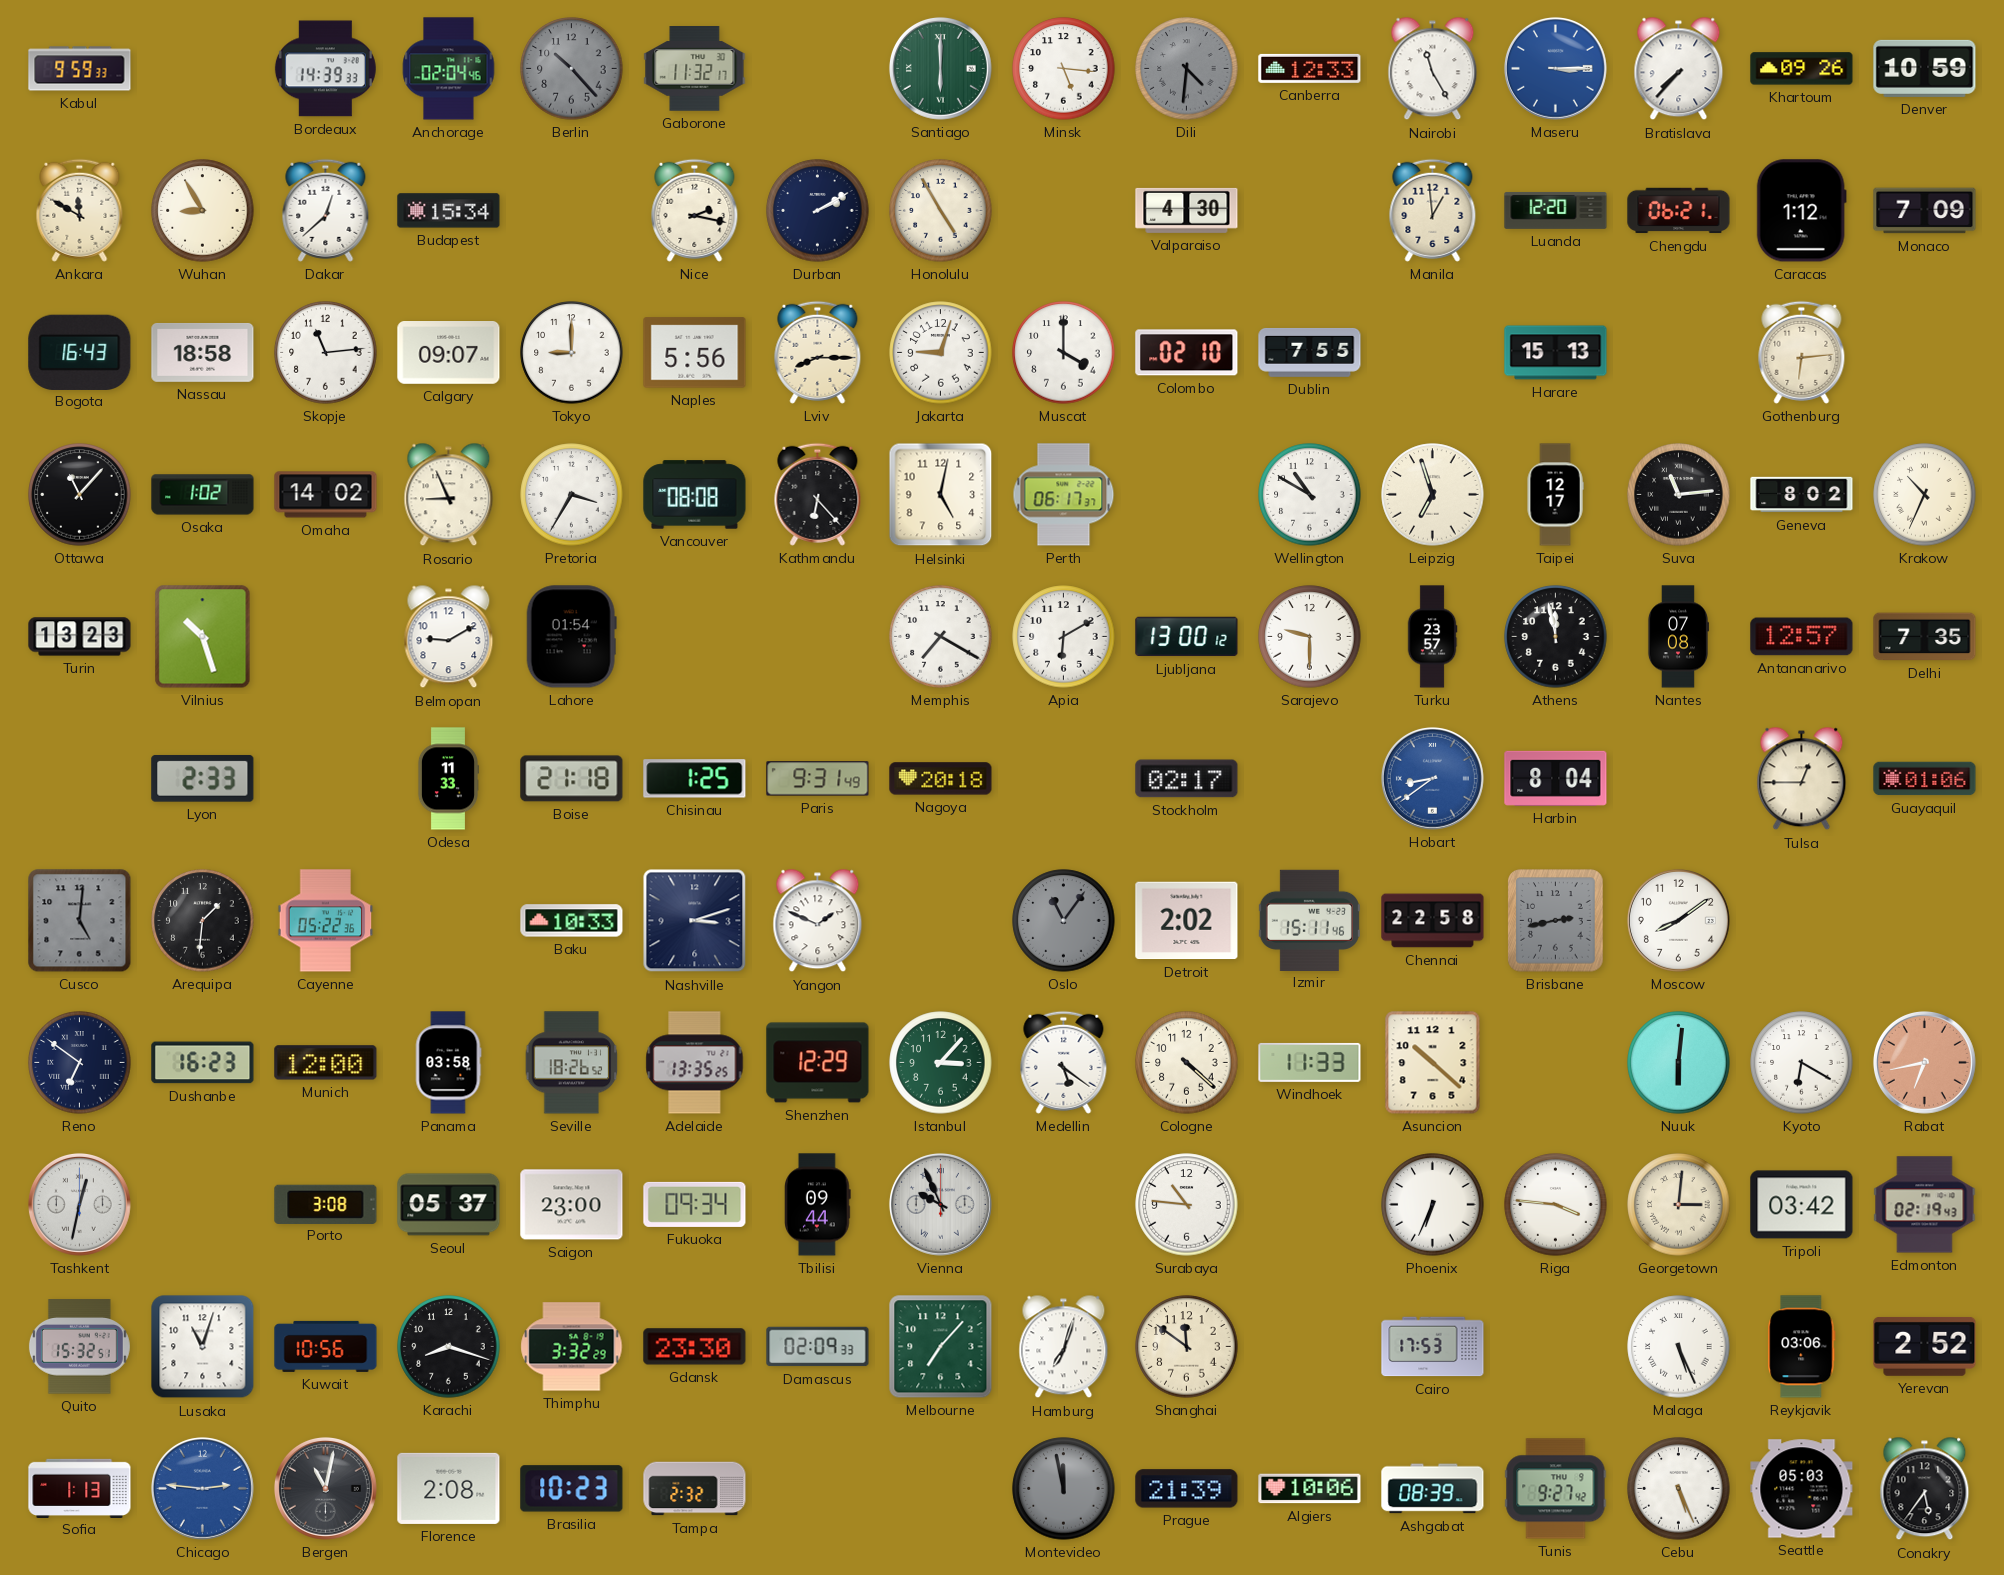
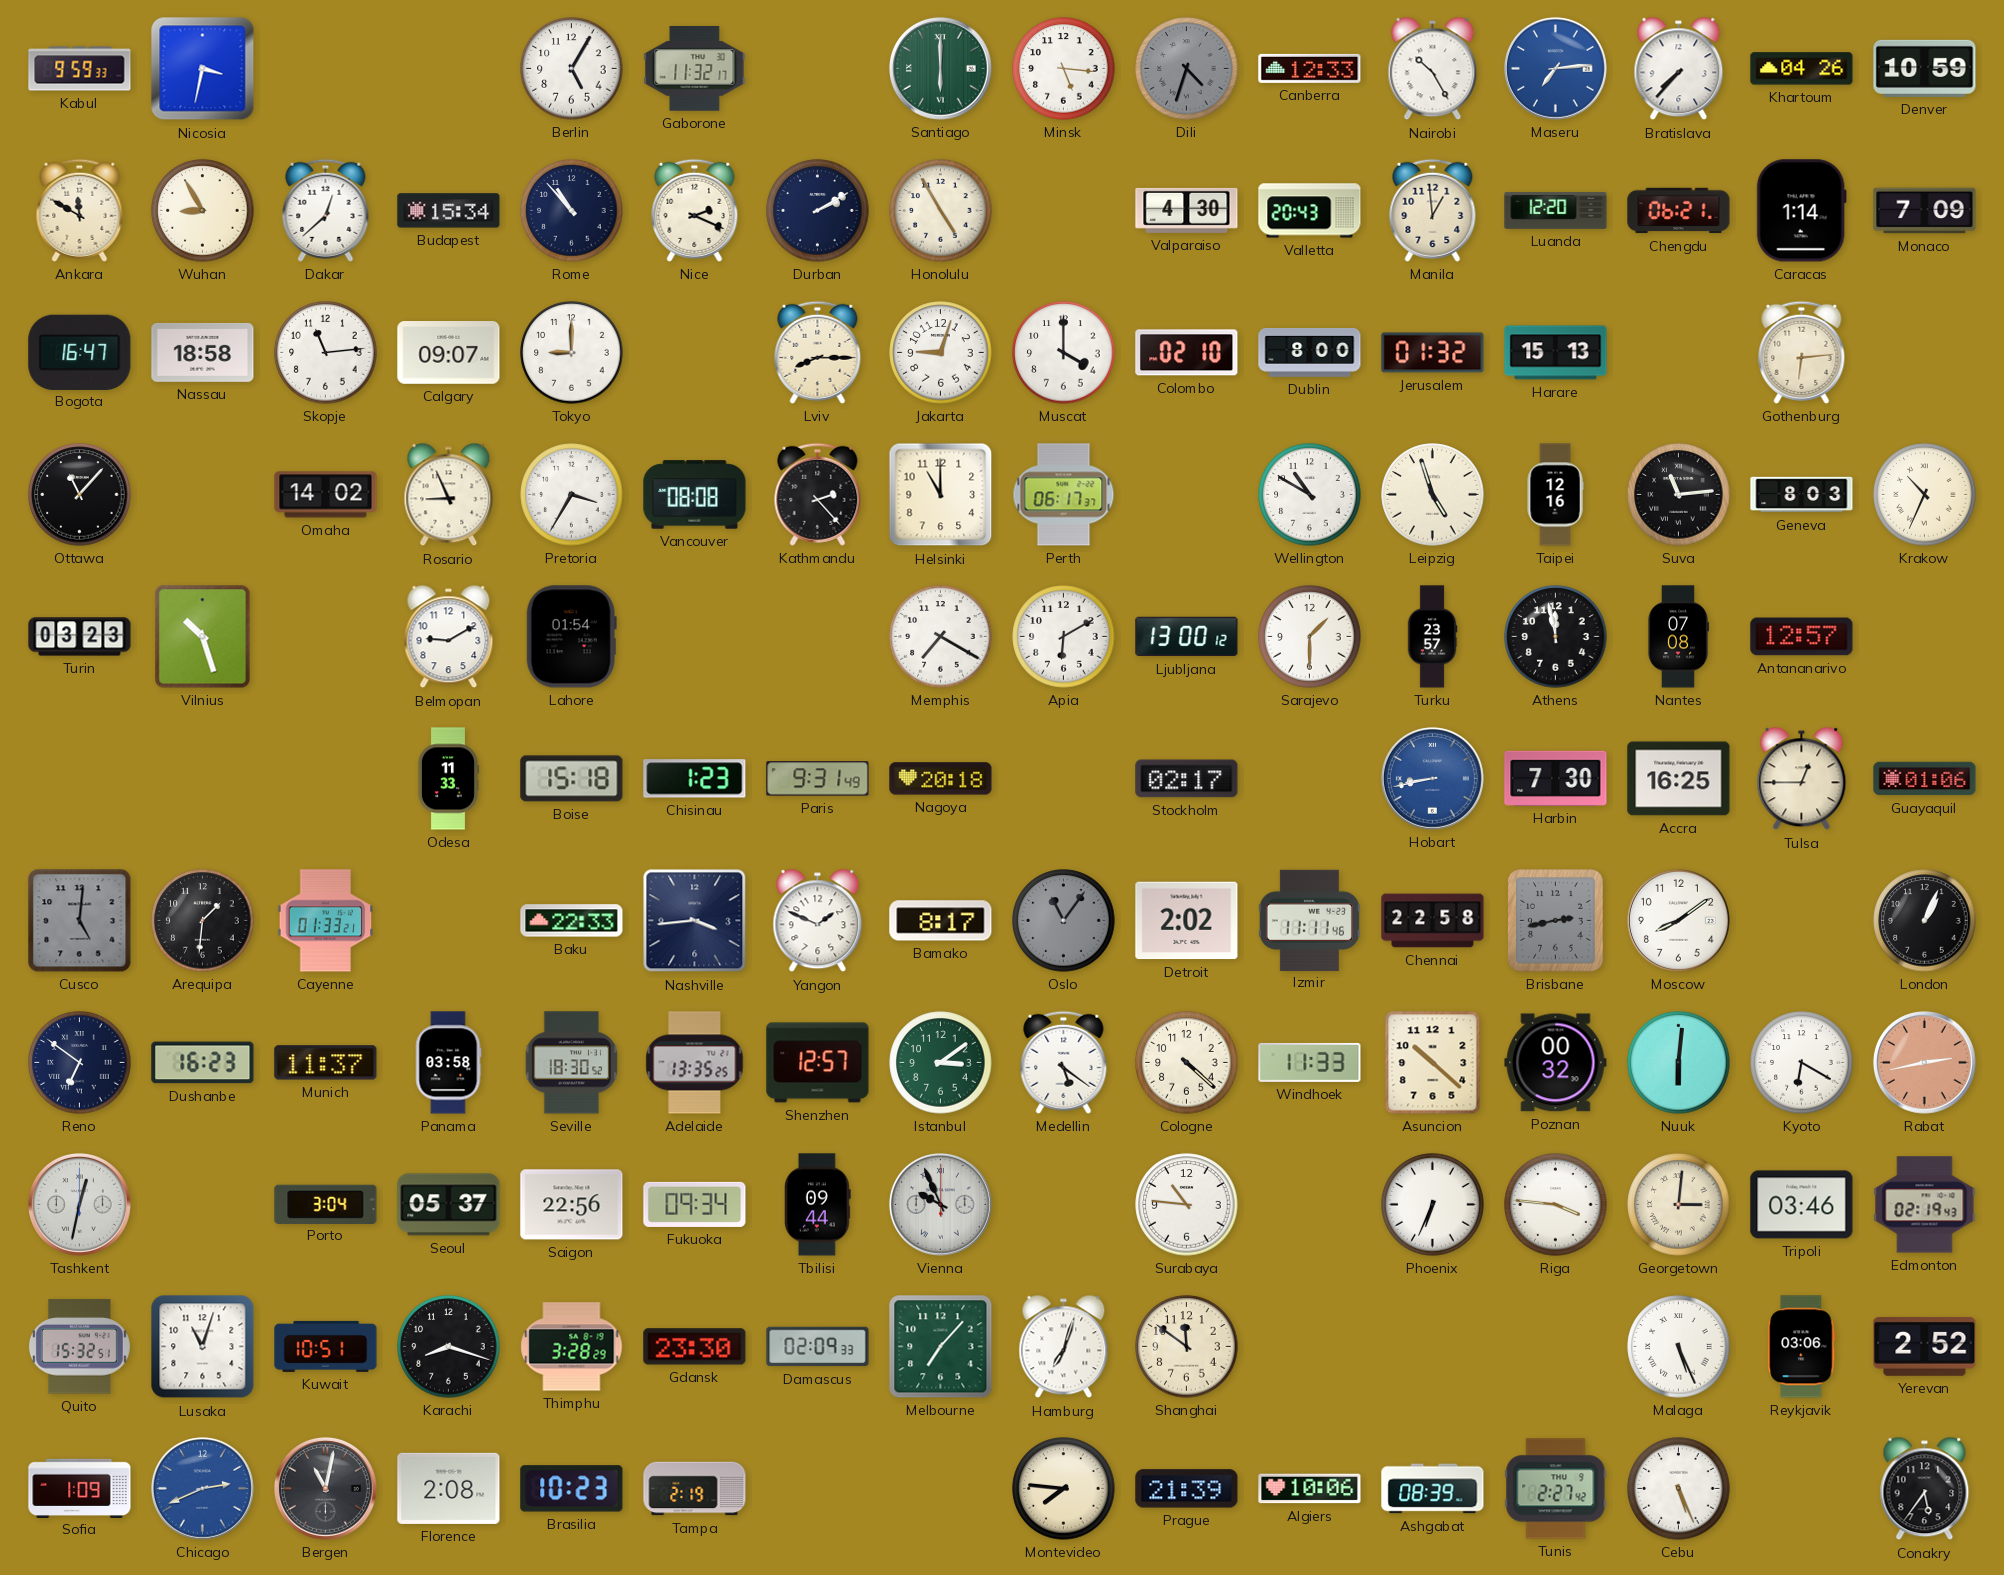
Nicosia: none -> 3:32
Bordeaux: 14:39 -> none
Anchorage: 02:04 -> none
Berlin: 10:23 -> 5:05
Berlin dial: grey -> white
Dili: 4:31 -> 4:33
Nairobi: 11:25 -> 10:25
Maseru: 3:15 -> 7:14
Khartoum: 09:26 -> 04:26
Rome: none -> 10:53
Nice: 2:17 -> 2:19
Valletta: none -> 20:43
Caracas: 1:12 -> 1:14
Bogota: 16:43 -> 16:47
Naples: 5:56 -> none
Dublin: 7:55 -> 8:00
Jerusalem: none -> 01:32
Osaka: 1:02 -> none
Kathmandu: 6:23 -> 2:23
Helsinki: 5:02 -> 11:00
Leipzig: 6:57 -> 4:57
Taipei: 12:17 -> 12:16
Geneva: 8:02 -> 8:03
Turin: 13:23 -> 03:23
Sarajevo: 9:30 -> 1:30
Delhi: 7:35 -> none
Lyon: 2:33 -> none
Boise: 21:18 -> 15:18
Chisinau: 1:25 -> 1:23
Hobart: 8:39 -> 8:43
Harbin: 8:04 -> 7:30
Accra: none -> 16:25
Cayenne: 05:22 -> 01:33
Baku: 10:33 -> 22:33
Nashville: 3:12 -> 3:44
Bamako: none -> 8:17
Izmir: 15:11 -> 11:11
London: none -> 1:04
Munich: 12:00 -> 11:37
Seville: 18:26 -> 18:30
Shenzhen: 12:29 -> 12:57
Istanbul: 3:07 -> 3:09
Poznan: none -> 00:32
Rabat: 6:43 -> 2:43
Porto: 3:08 -> 3:04
Saigon: 23:00 -> 22:56
Tripoli: 03:42 -> 03:46
Kuwait: 10:56 -> 10:51
Thimphu: 3:32 -> 3:28
Cairo: 17:53 -> none
Sofia: 1:13 -> 1:09
Chicago: 2:46 -> 2:41
Tampa: 2:32 -> 2:19
Montevideo: 11:58 -> 7:46
Montevideo dial: grey -> cream
Tunis: 9:27 -> 2:27
Seattle: 05:03 -> none
